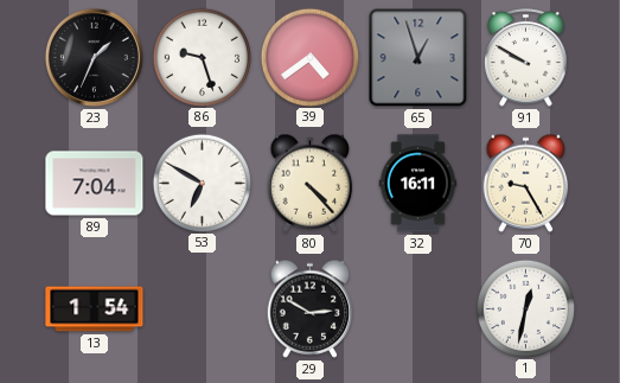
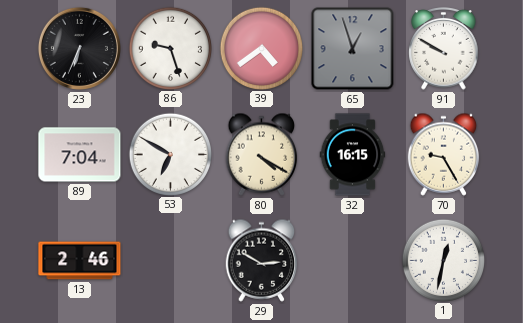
23: 1:34 -> 6:34
80: 4:23 -> 4:20
32: 16:11 -> 16:15
13: 1:54 -> 2:46
